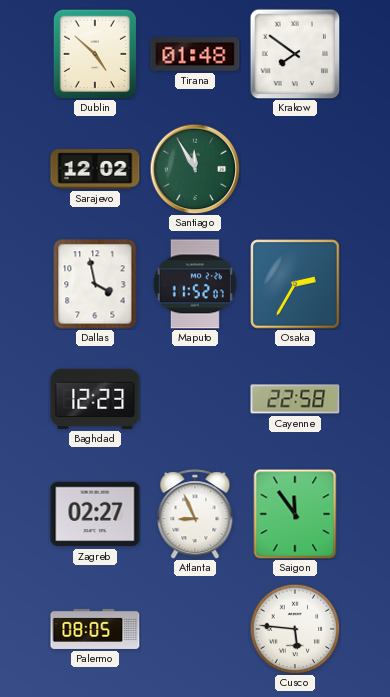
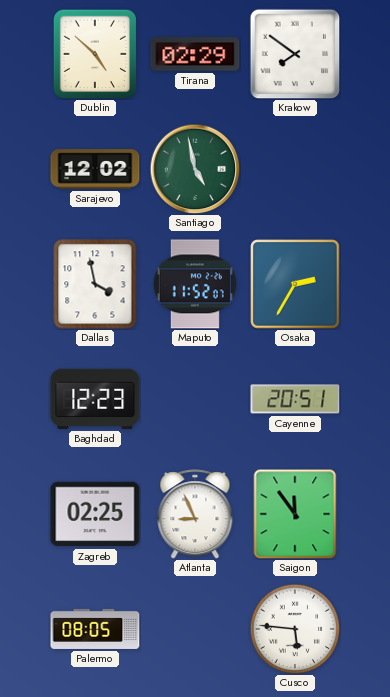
Tirana: 01:48 -> 02:29
Santiago: 11:55 -> 4:58
Cayenne: 22:58 -> 20:51
Zagreb: 02:27 -> 02:25
